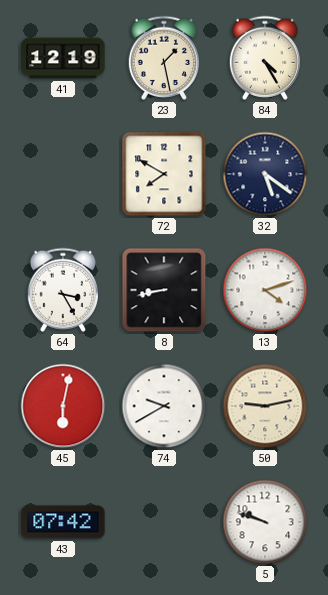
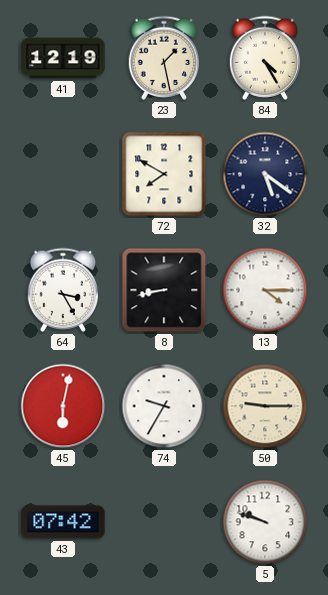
13: 4:12 -> 4:15
74: 9:40 -> 9:35
50: 9:13 -> 9:15
